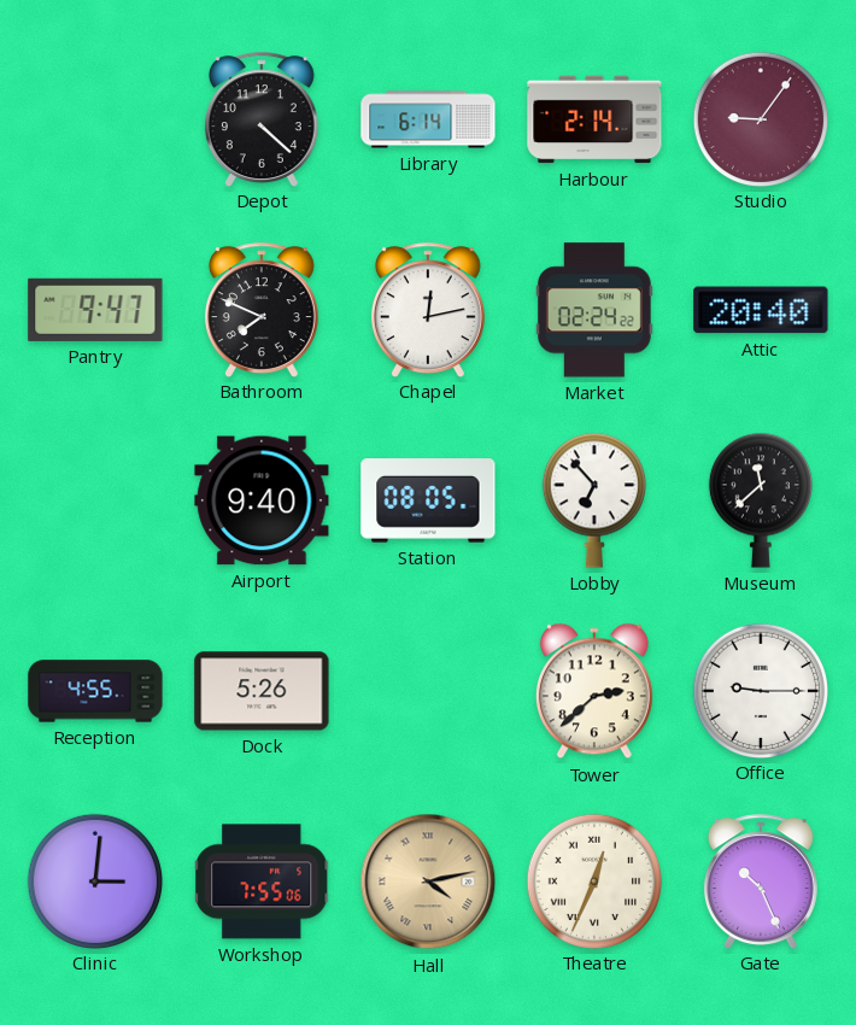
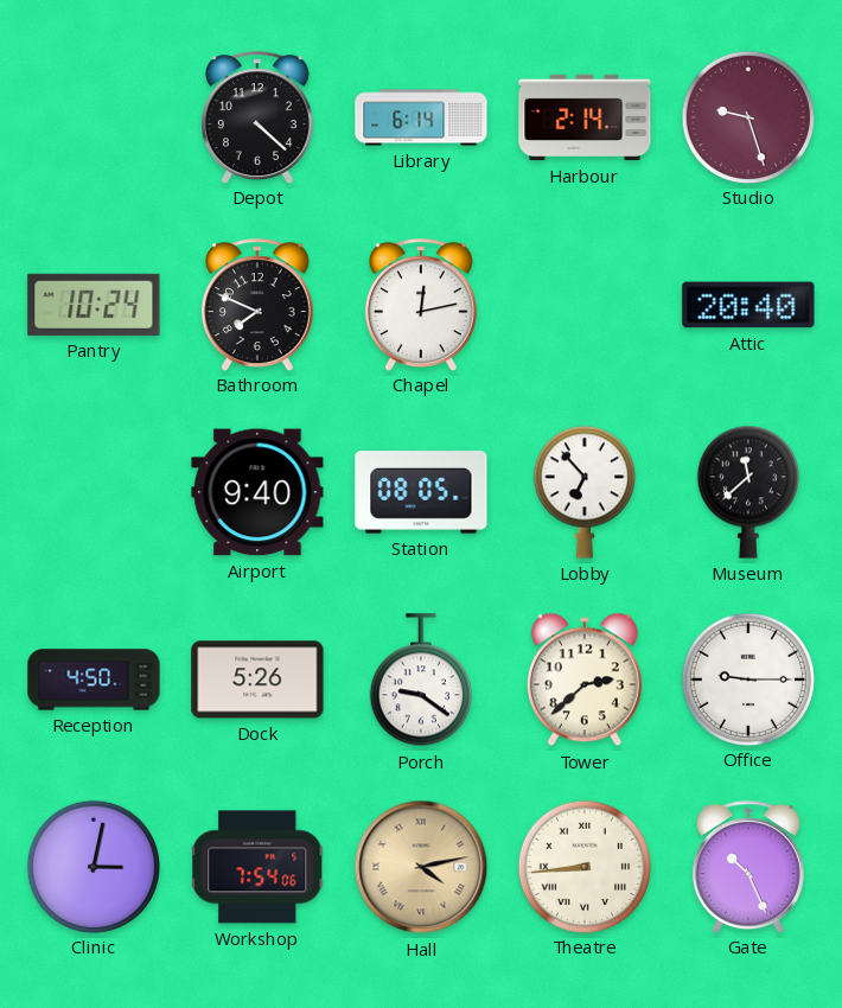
Studio: 9:06 -> 9:27
Pantry: 9:47 -> 10:24
Market: 02:24 -> none
Reception: 4:55 -> 4:50
Porch: none -> 9:21
Clinic: 3:01 -> 3:02
Workshop: 7:55 -> 7:54
Theatre: 12:34 -> 8:44
